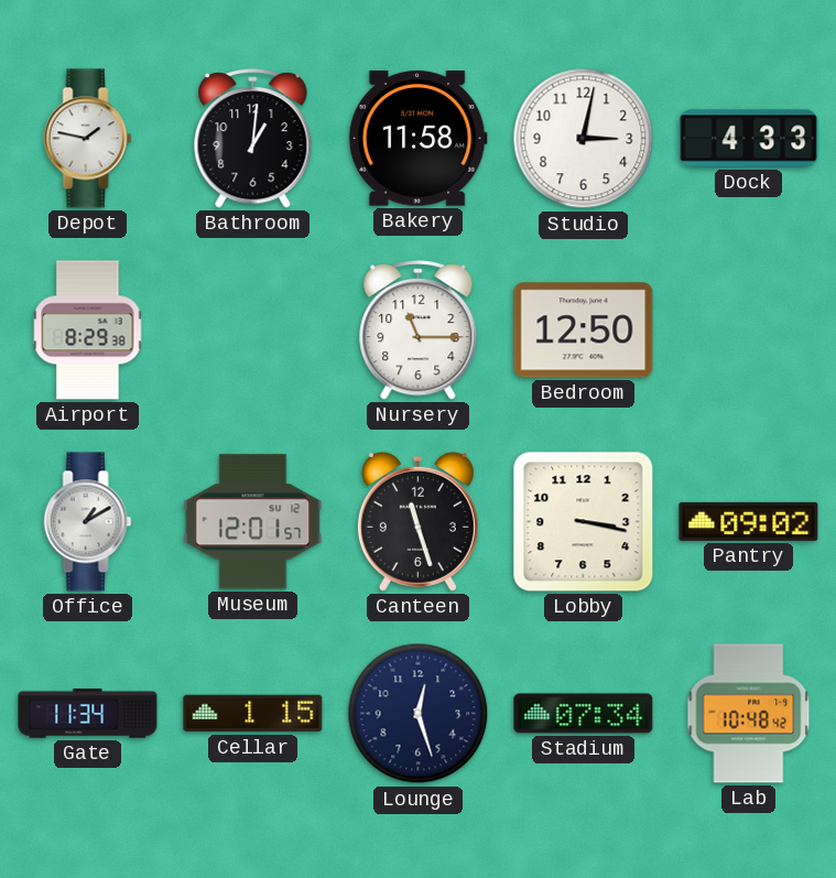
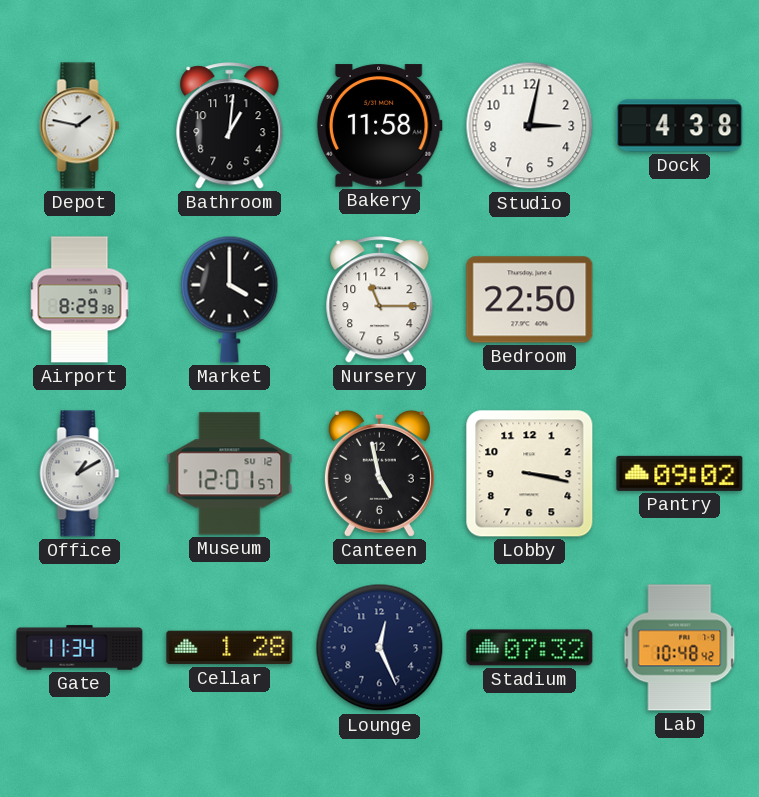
Dock: 4:33 -> 4:38
Market: none -> 4:00
Bedroom: 12:50 -> 22:50
Canteen: 11:27 -> 4:58
Cellar: 1:15 -> 1:28
Lounge: 12:27 -> 12:26
Stadium: 07:34 -> 07:32
